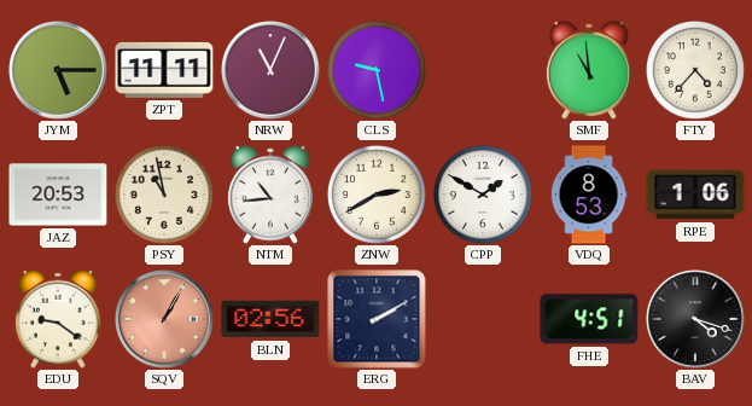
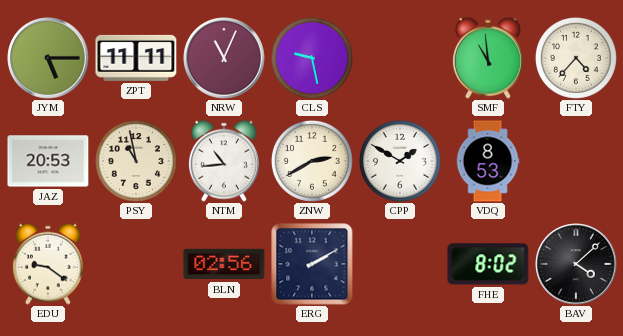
RPE: 1:06 -> none
SQV: 1:05 -> none
FHE: 4:51 -> 8:02
BAV: 4:18 -> 4:08
